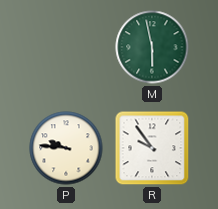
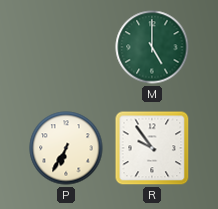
M: 5:58 -> 5:00
P: 9:46 -> 6:35
